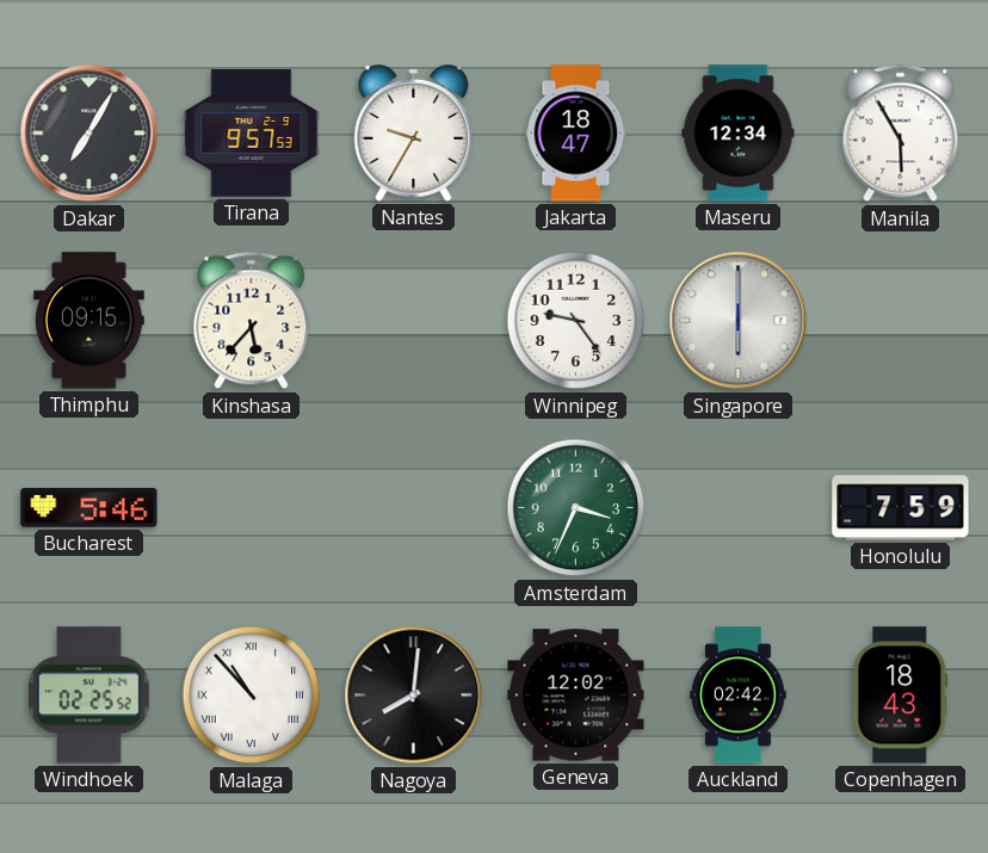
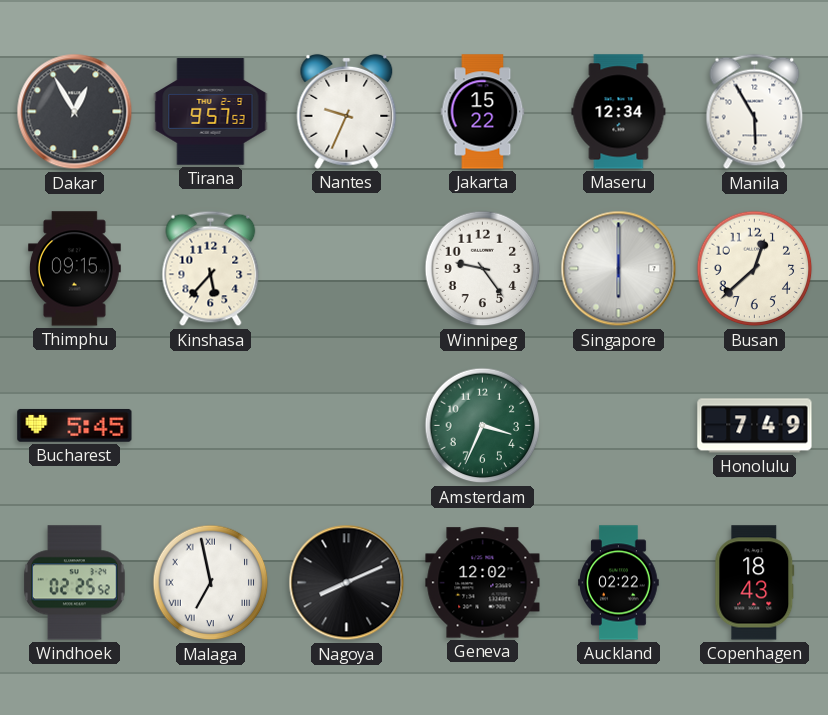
Dakar: 7:05 -> 12:55
Nantes: 9:35 -> 9:34
Jakarta: 18:47 -> 15:22
Busan: none -> 12:38
Bucharest: 5:46 -> 5:45
Honolulu: 7:59 -> 7:49
Malaga: 10:53 -> 6:58
Nagoya: 8:01 -> 8:11
Auckland: 02:42 -> 02:22
